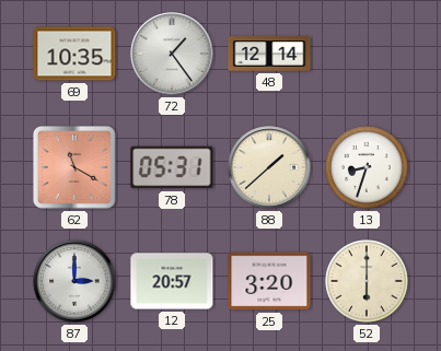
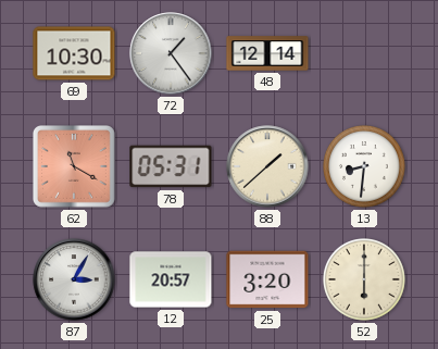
69: 10:35 -> 10:30
13: 8:33 -> 8:31
87: 3:00 -> 3:05
